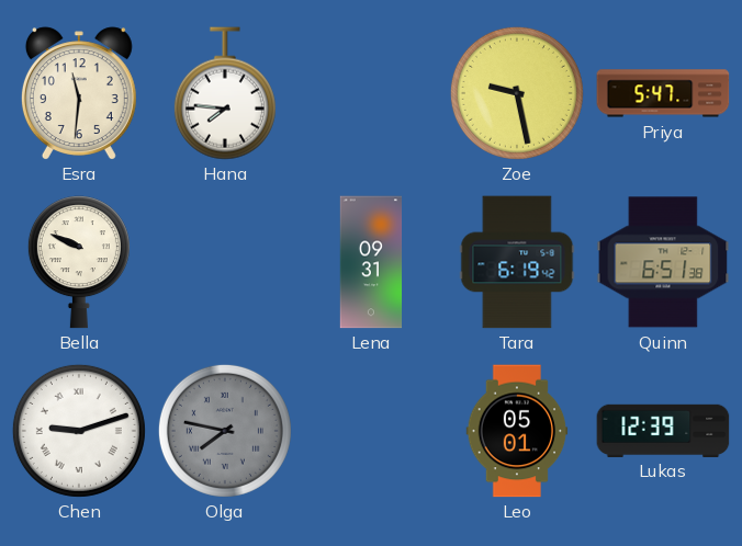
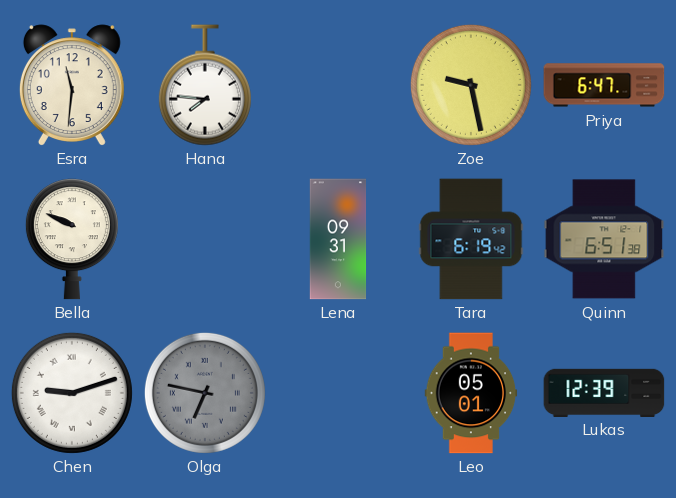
Priya: 5:47 -> 6:47
Olga: 7:47 -> 6:47
